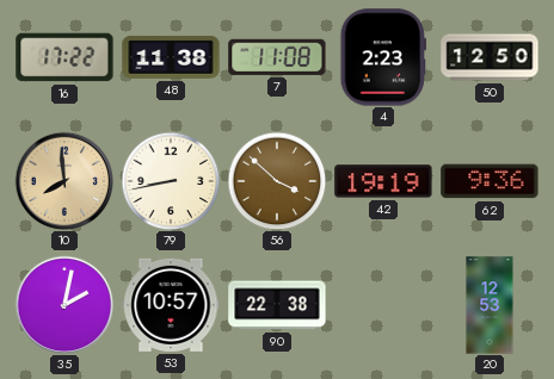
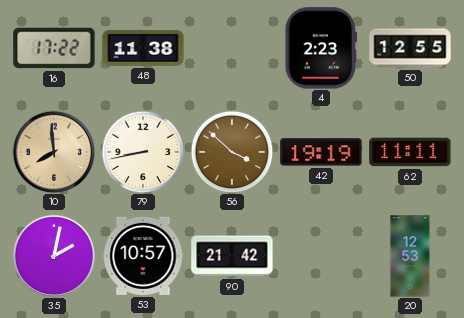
7: 11:08 -> none
50: 12:50 -> 12:55
62: 9:36 -> 11:11
90: 22:38 -> 21:42
